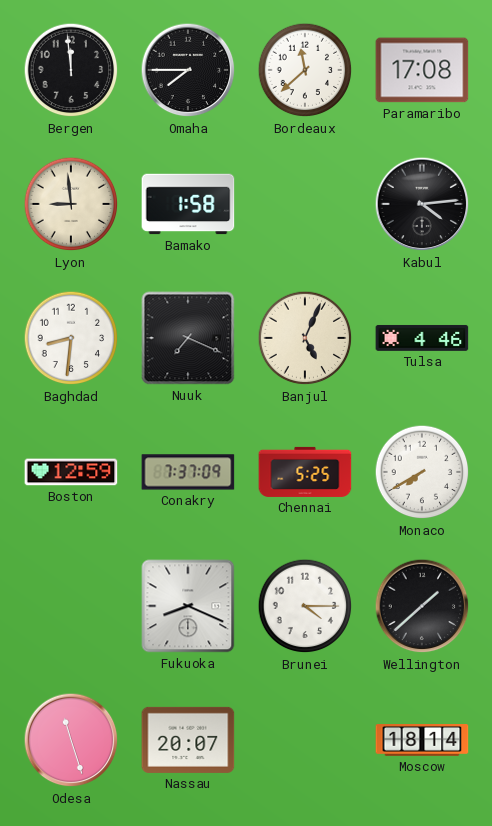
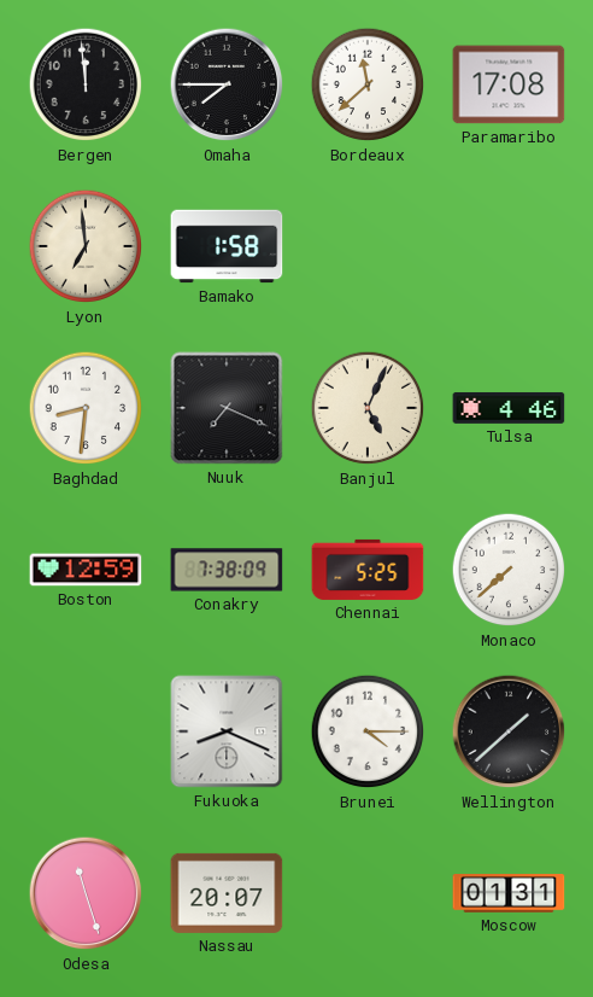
Lyon: 8:59 -> 6:59
Kabul: 4:14 -> none
Conakry: 7:37 -> 7:38
Monaco: 7:40 -> 7:38
Moscow: 18:14 -> 01:31
